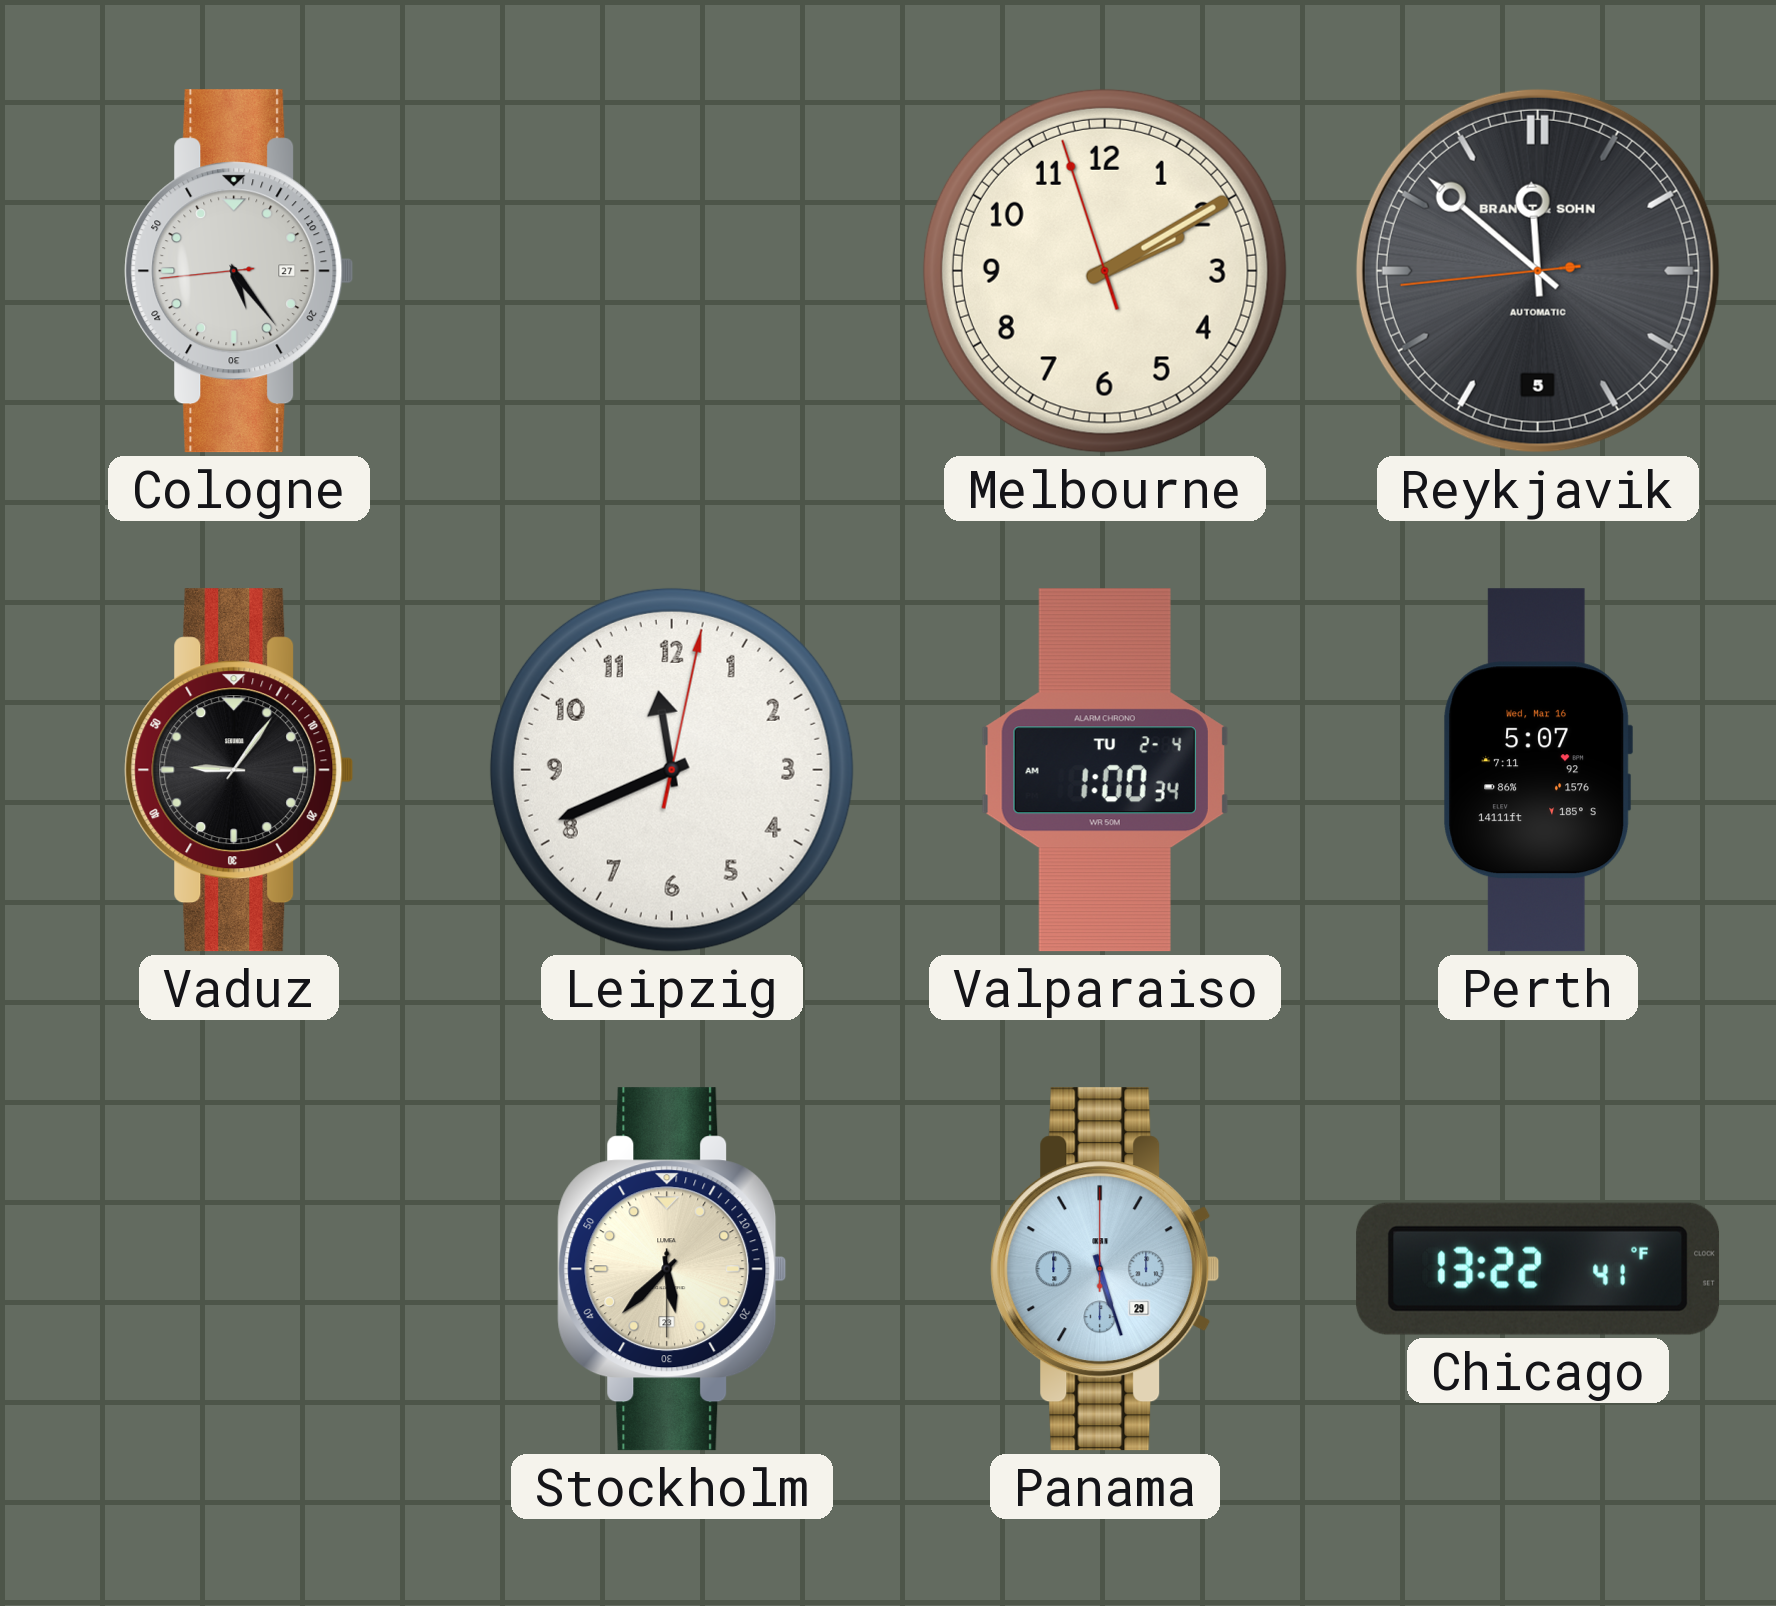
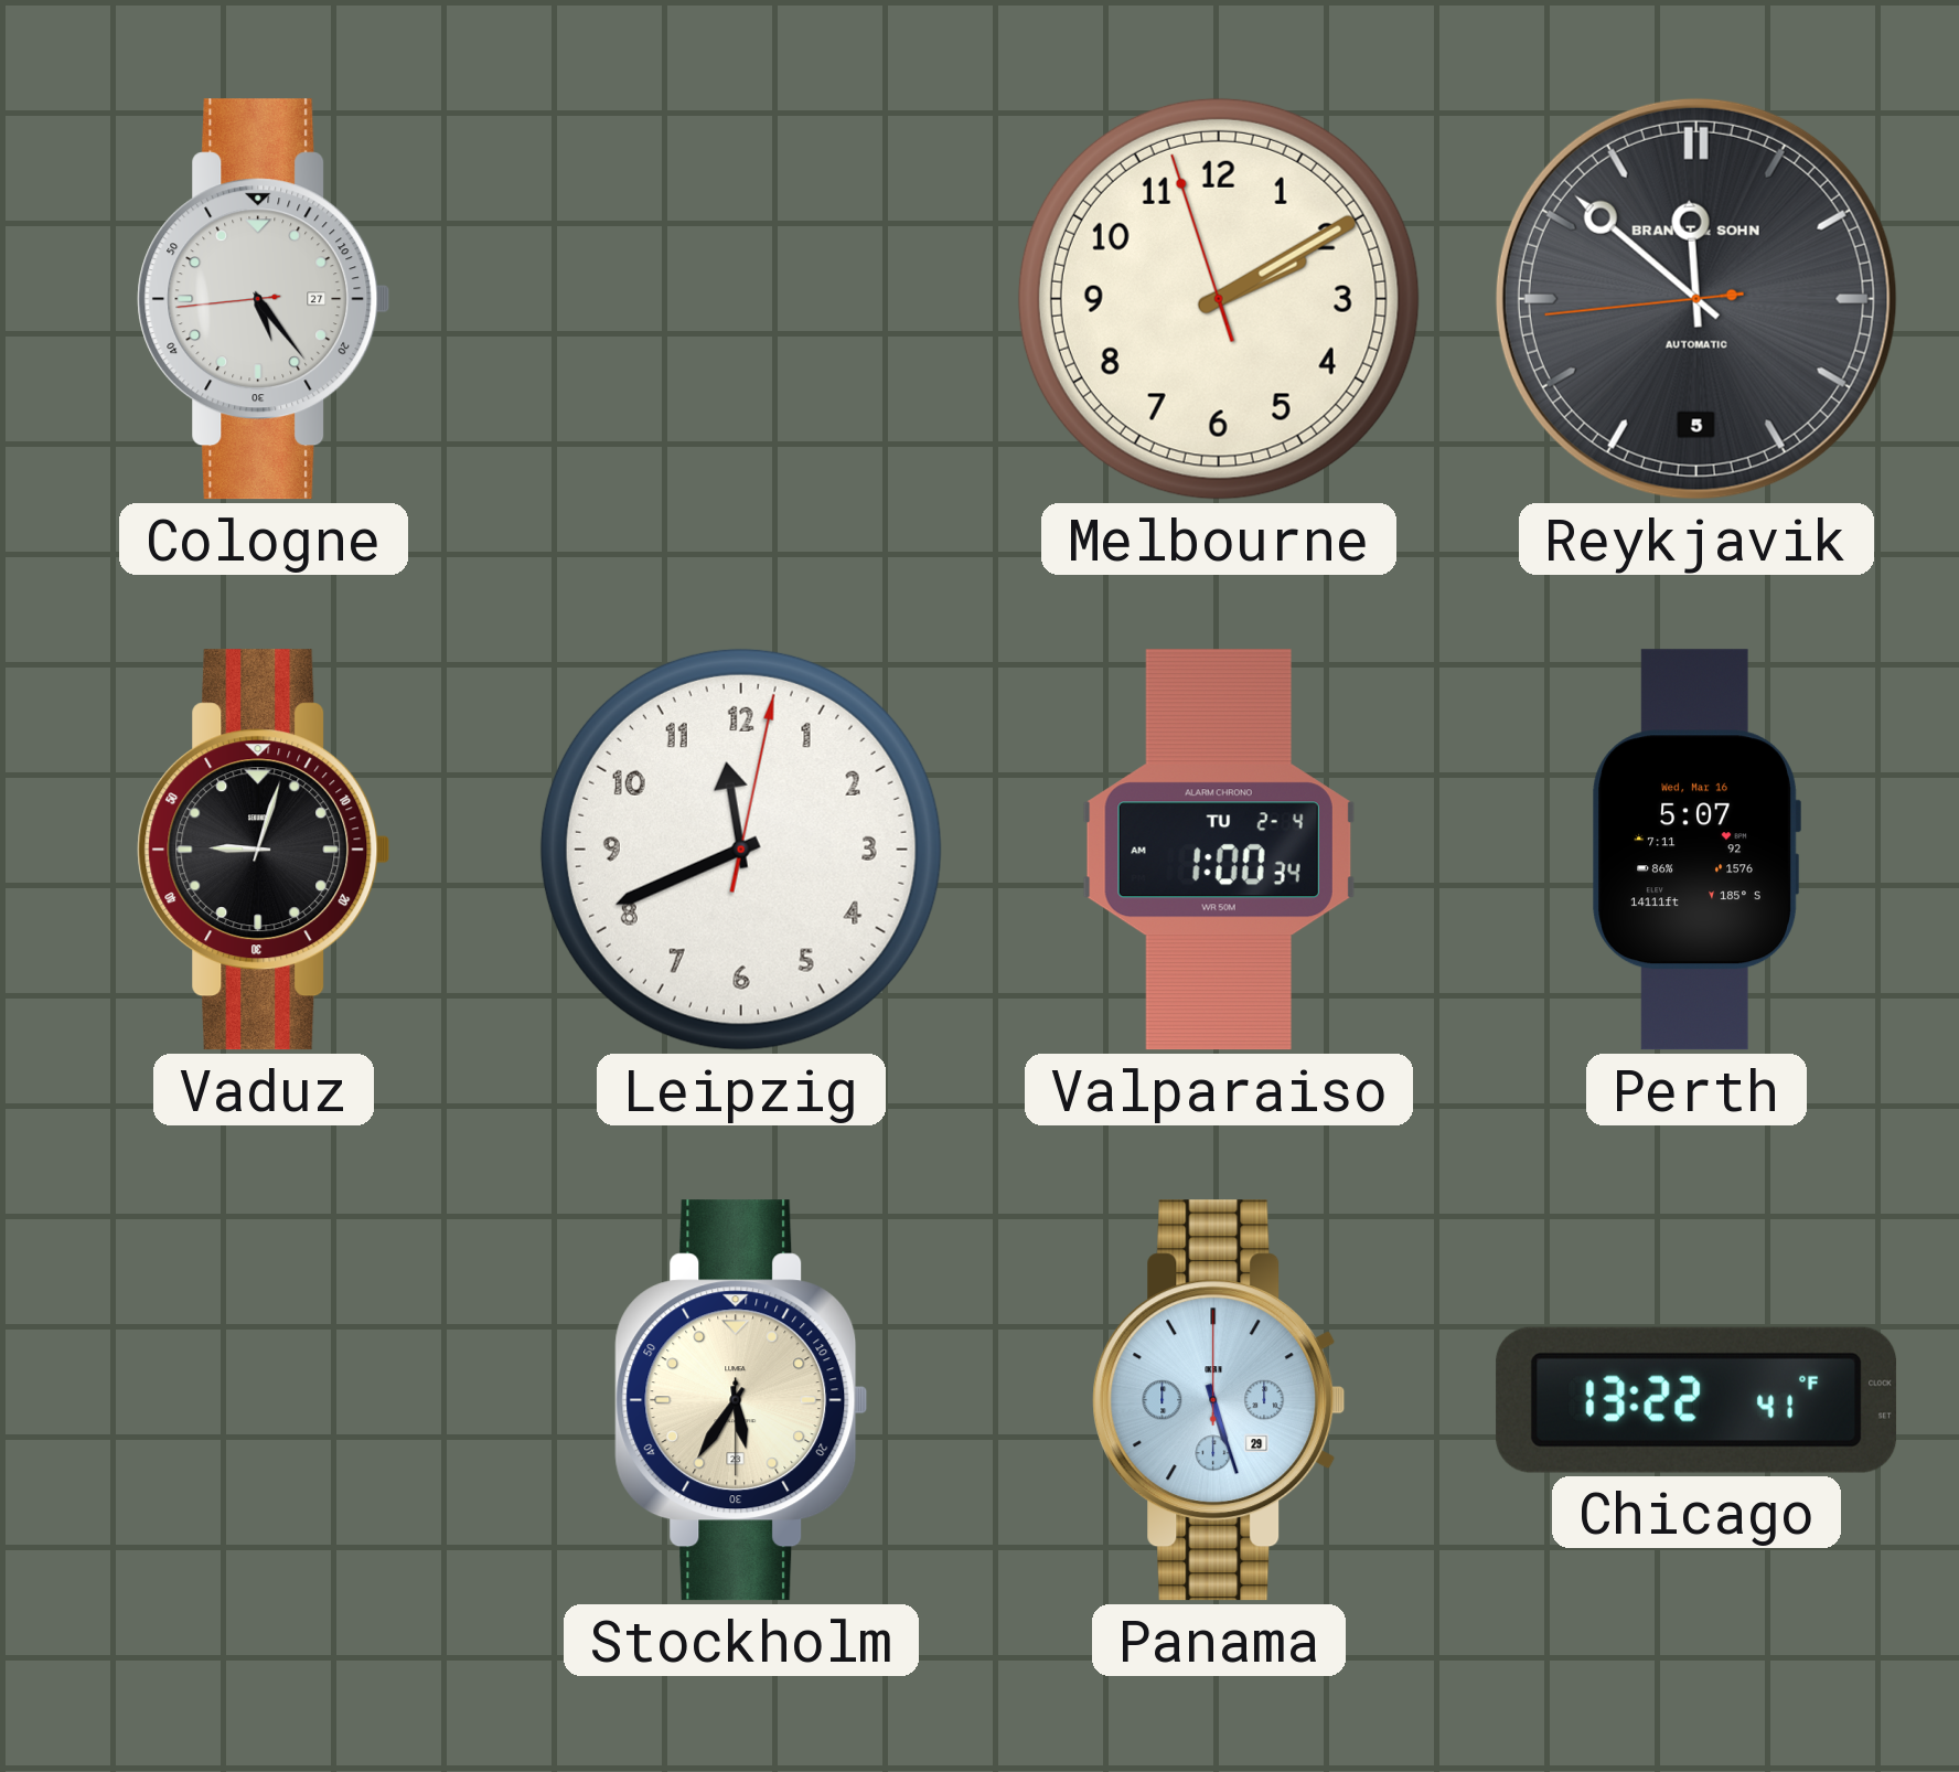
Vaduz: 9:06 -> 9:03
Stockholm: 5:37 -> 5:35
